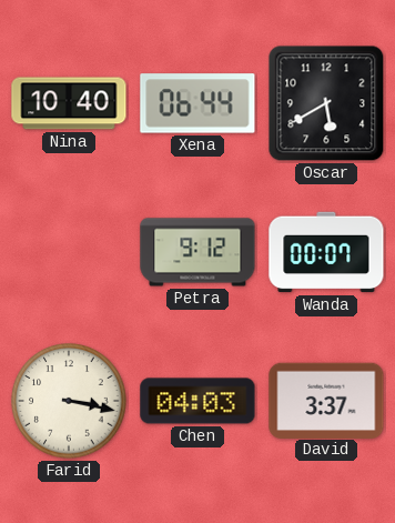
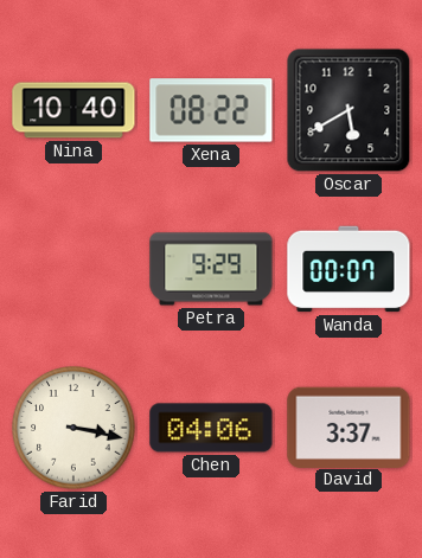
Xena: 06:44 -> 08:22
Petra: 9:12 -> 9:29
Chen: 04:03 -> 04:06
